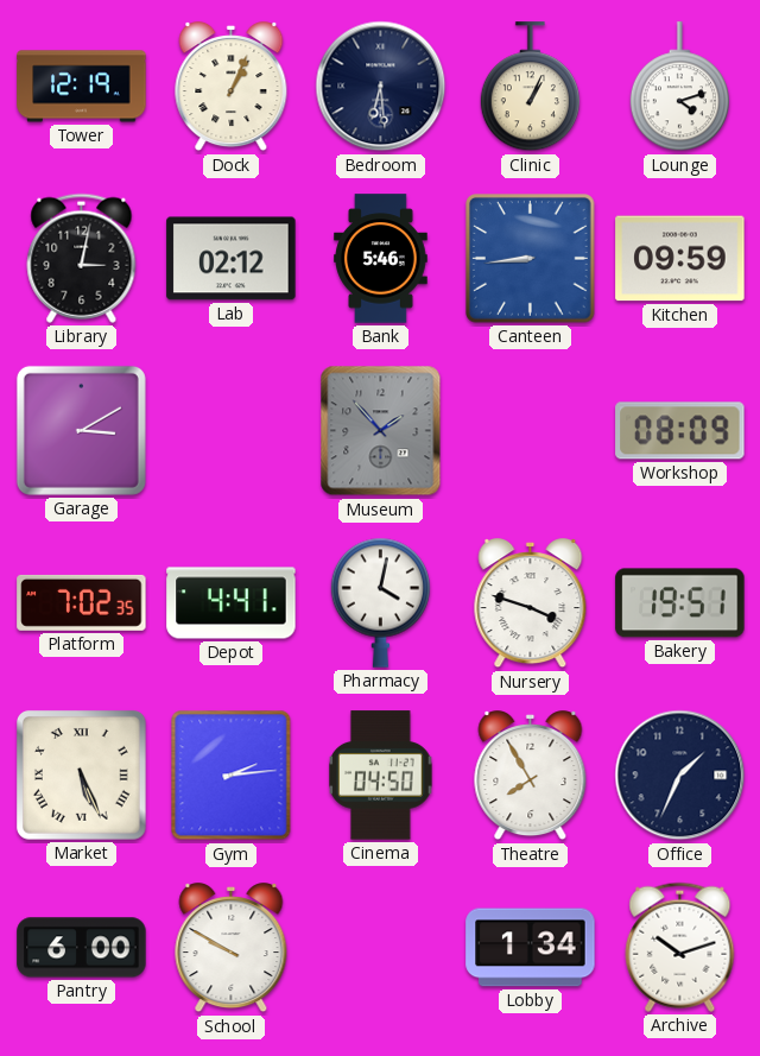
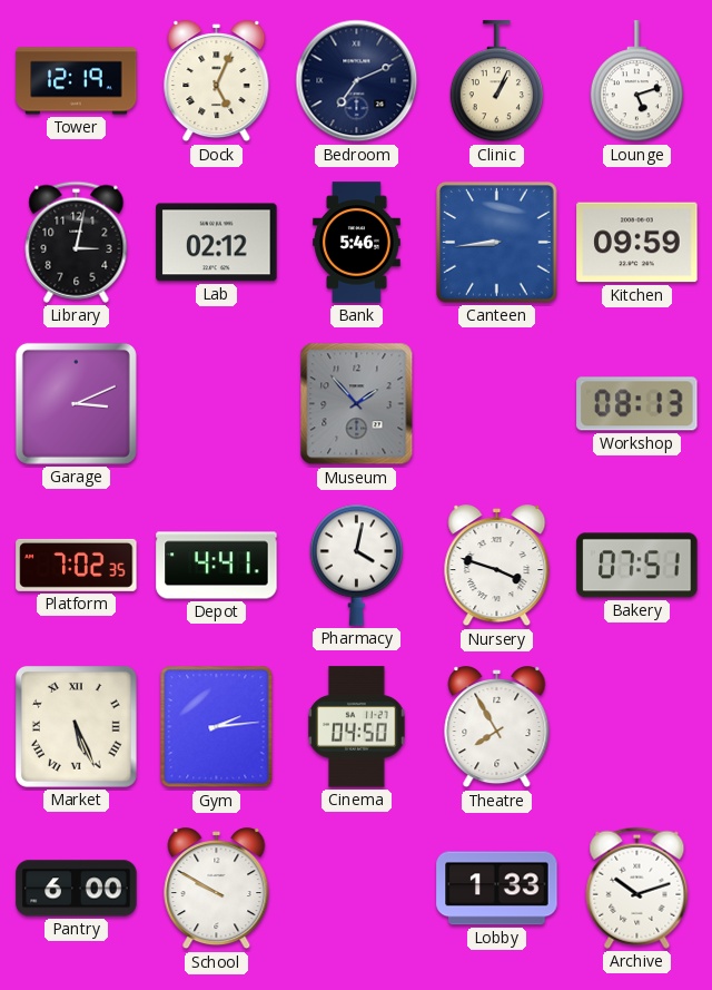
Dock: 1:04 -> 5:04
Bedroom: 6:29 -> 7:11
Lounge: 4:12 -> 5:12
Garage: 3:10 -> 3:11
Workshop: 08:09 -> 08:13
Bakery: 19:51 -> 07:51
Office: 1:34 -> none
Lobby: 1:34 -> 1:33
